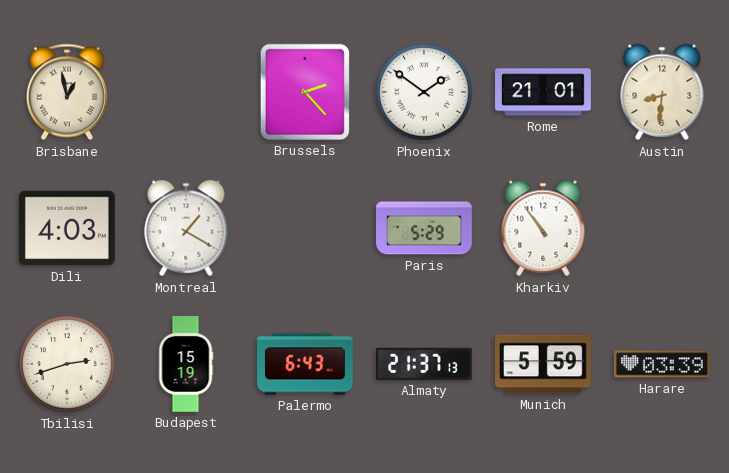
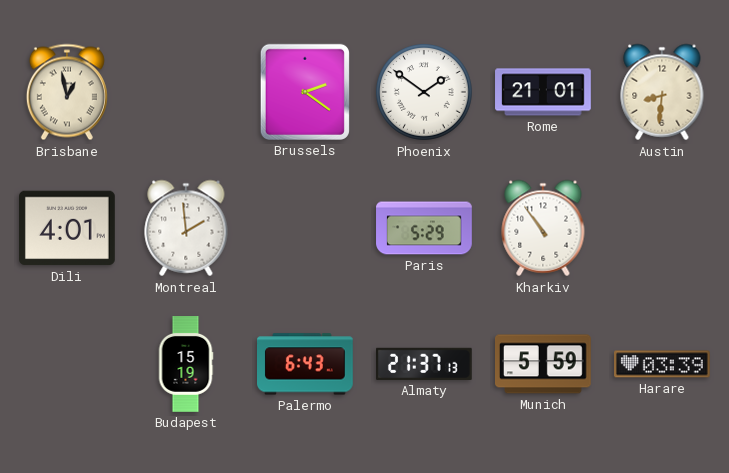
Brussels: 2:23 -> 2:21
Dili: 4:03 -> 4:01
Montreal: 1:20 -> 1:59
Tbilisi: 2:42 -> none
